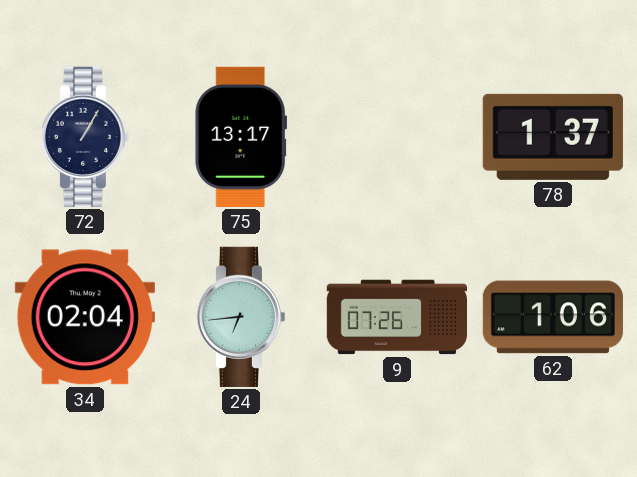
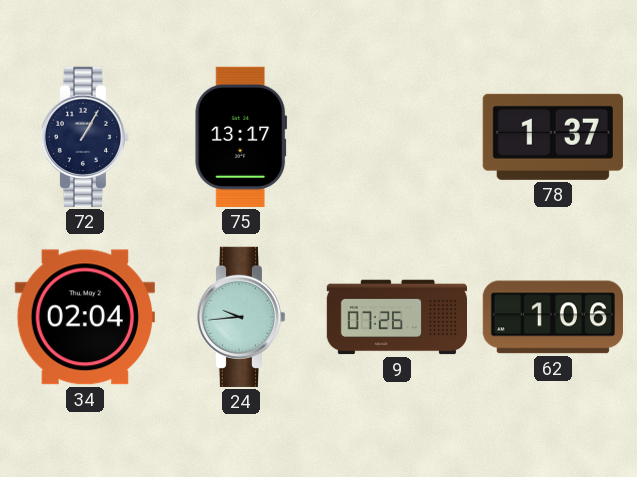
24: 6:44 -> 9:44
